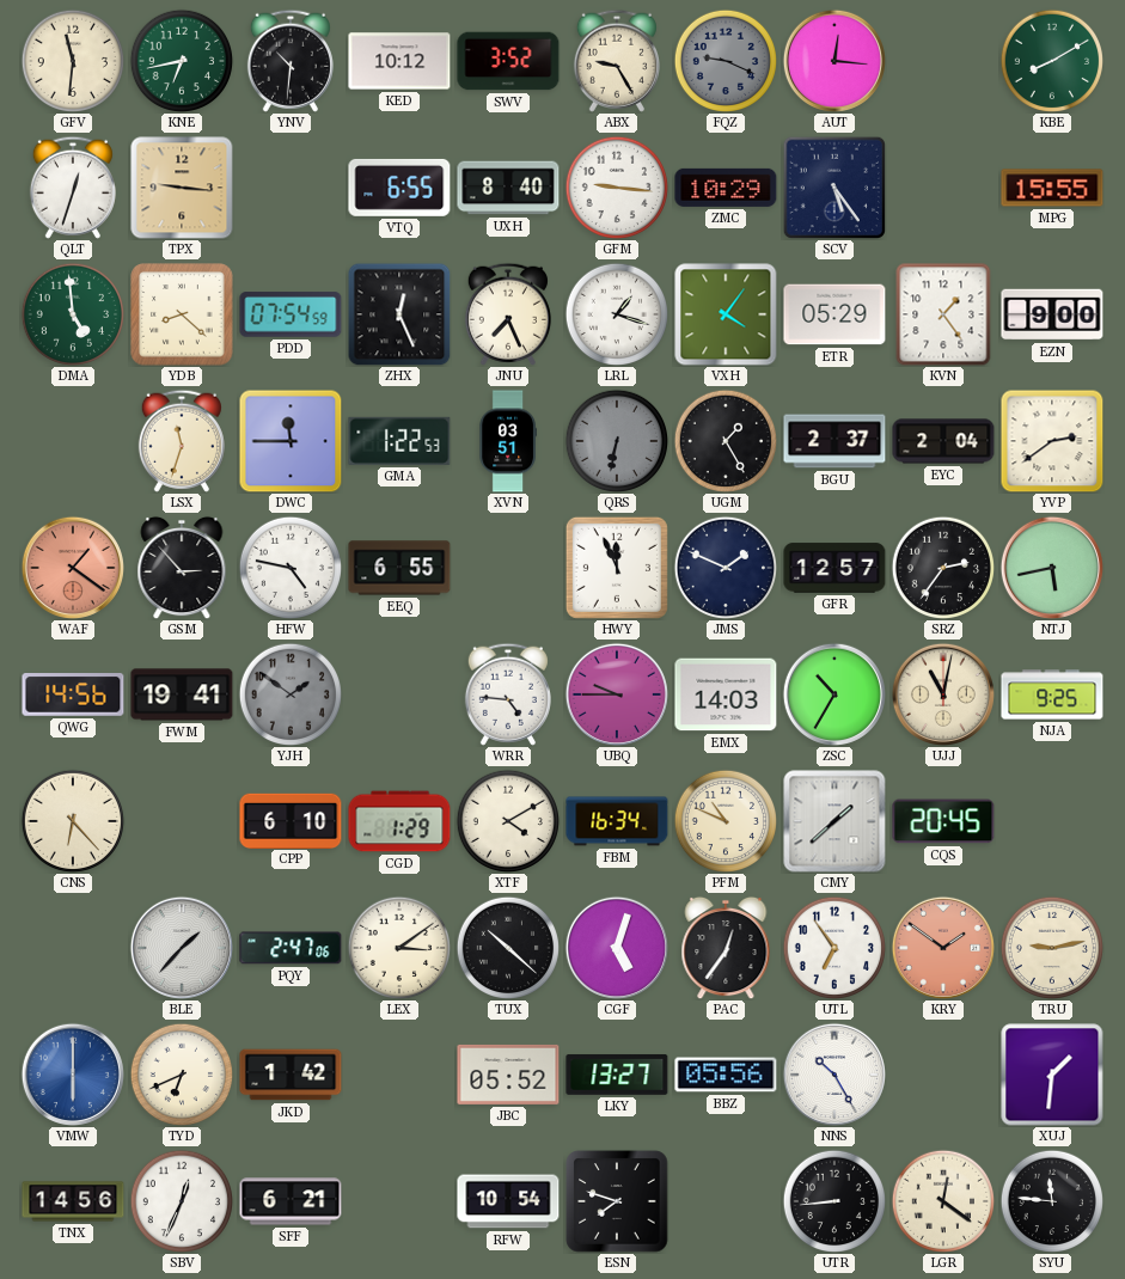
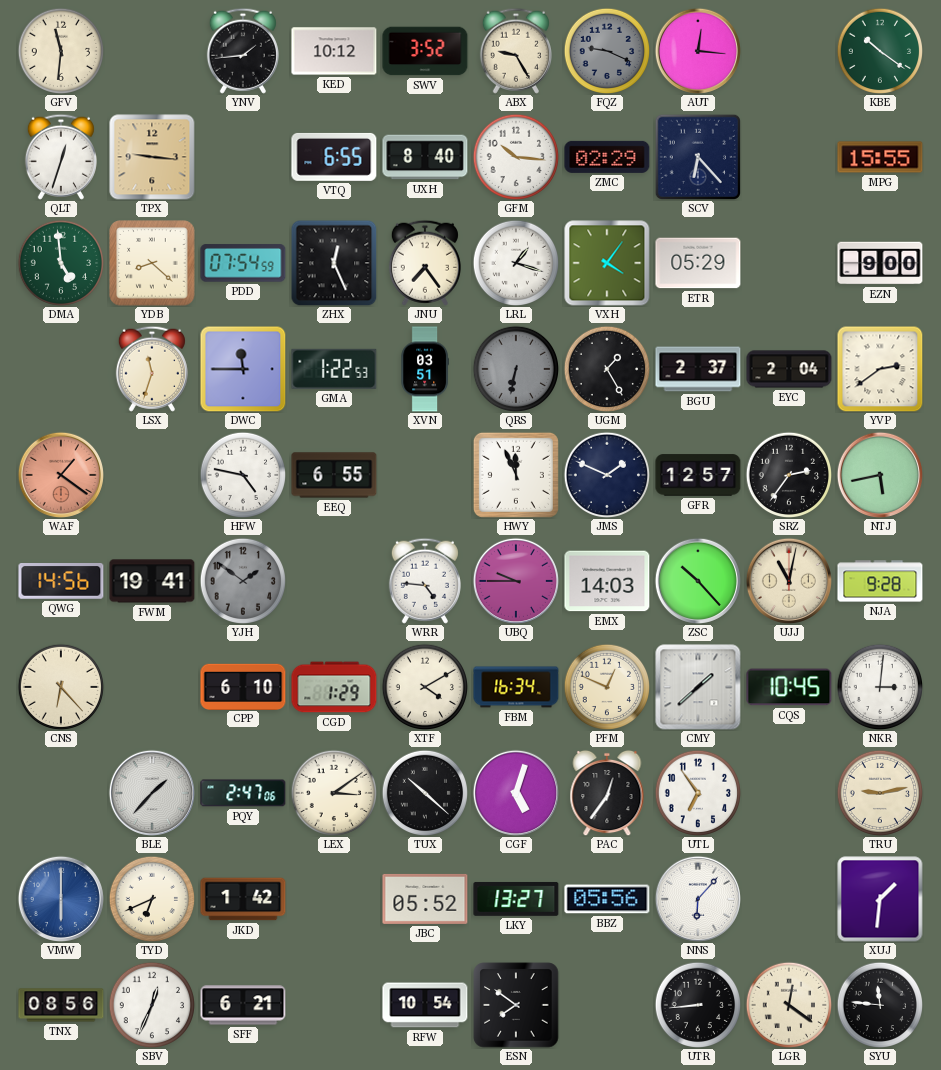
KNE: 6:43 -> none
YNV: 10:31 -> 1:44
KBE: 8:10 -> 10:21
GFM: 9:16 -> 10:16
ZMC: 10:29 -> 02:29
SCV: 5:24 -> 6:23
JNU: 7:26 -> 7:24
KVN: 1:24 -> none
GSM: 2:53 -> none
ZSC: 10:35 -> 10:23
NJA: 9:25 -> 9:28
PFM: 10:49 -> 12:49
CQS: 20:45 -> 10:45
NKR: none -> 3:01
KRY: 1:51 -> none
NNS: 10:25 -> 6:07
TNX: 14:56 -> 08:56
ESN: 7:48 -> 7:51
